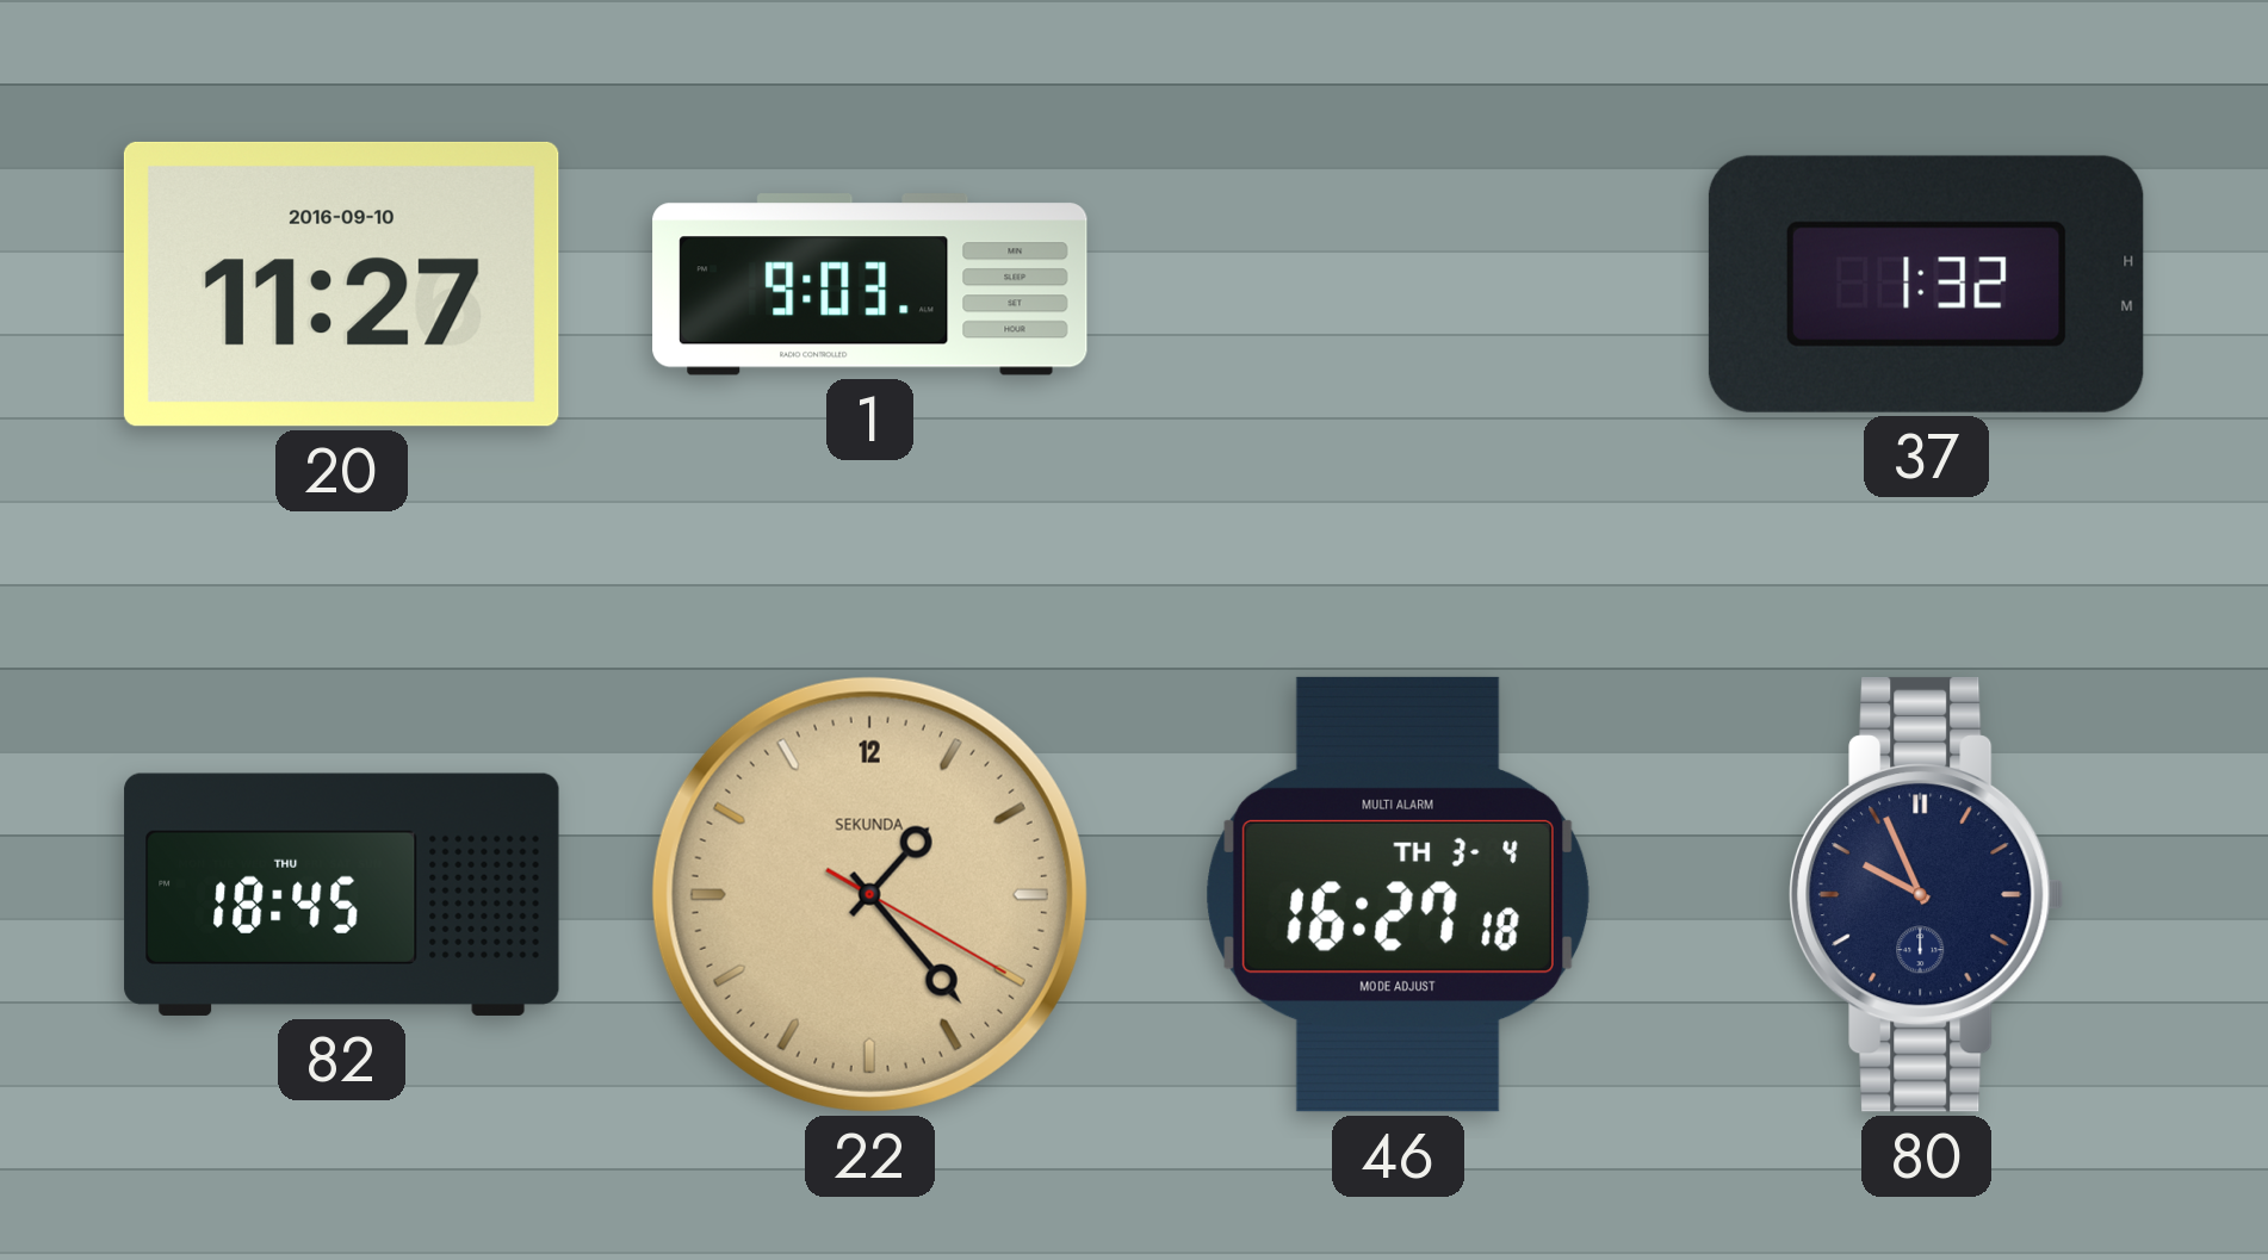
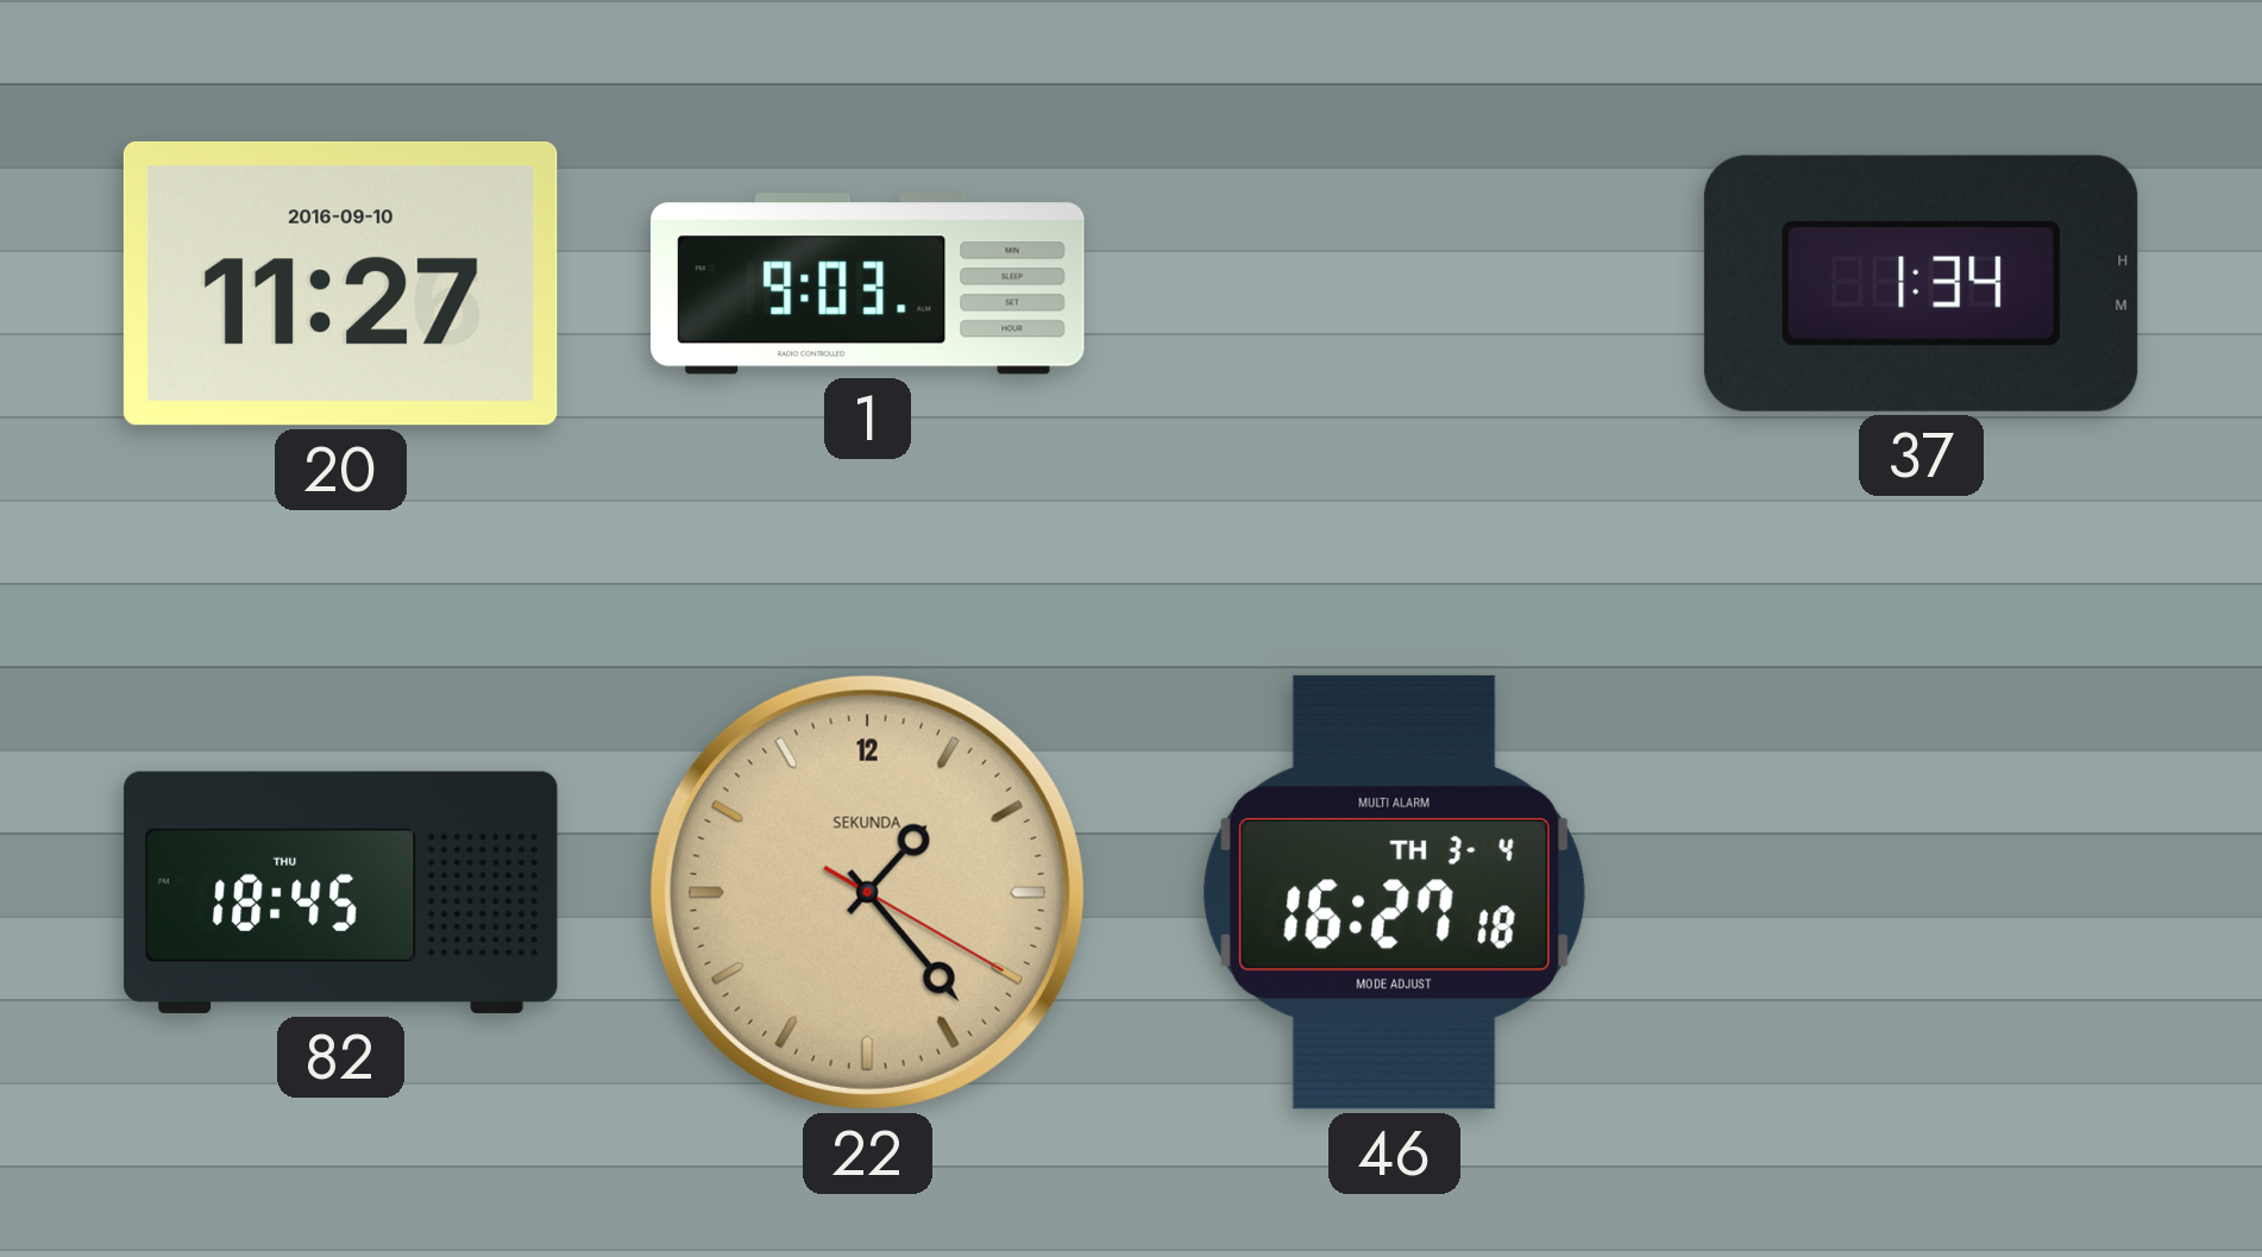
37: 1:32 -> 1:34
80: 9:56 -> none
